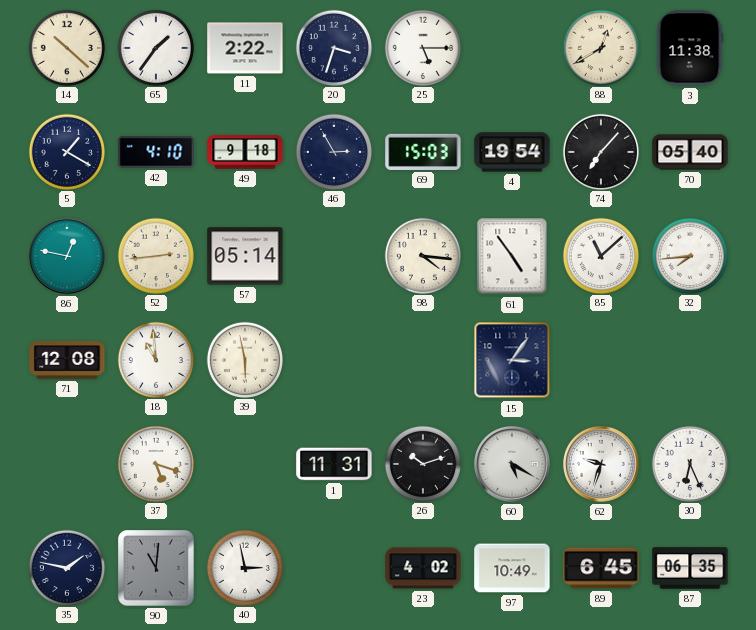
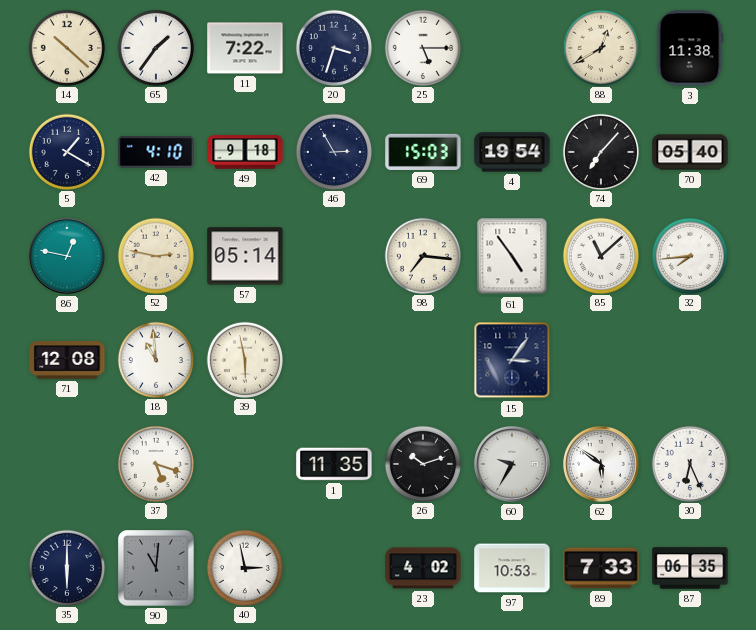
11: 2:22 -> 7:22
52: 2:44 -> 2:47
98: 4:16 -> 7:16
1: 11:31 -> 11:35
60: 5:20 -> 9:35
62: 9:33 -> 5:51
35: 1:47 -> 6:00
97: 10:49 -> 10:53
89: 6:45 -> 7:33
